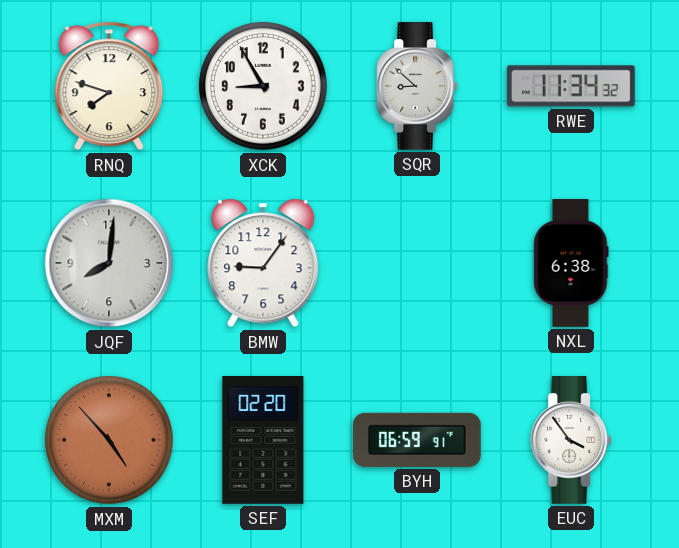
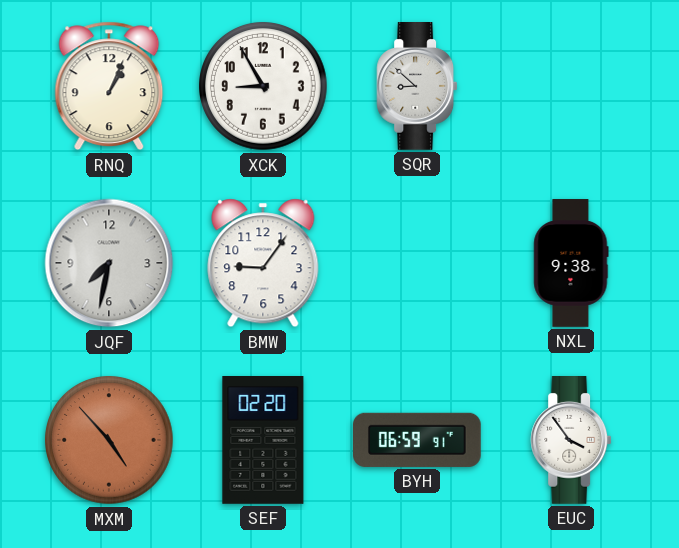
RNQ: 7:48 -> 1:04
RWE: 11:34 -> none
JQF: 8:01 -> 7:32
NXL: 6:38 -> 9:38
